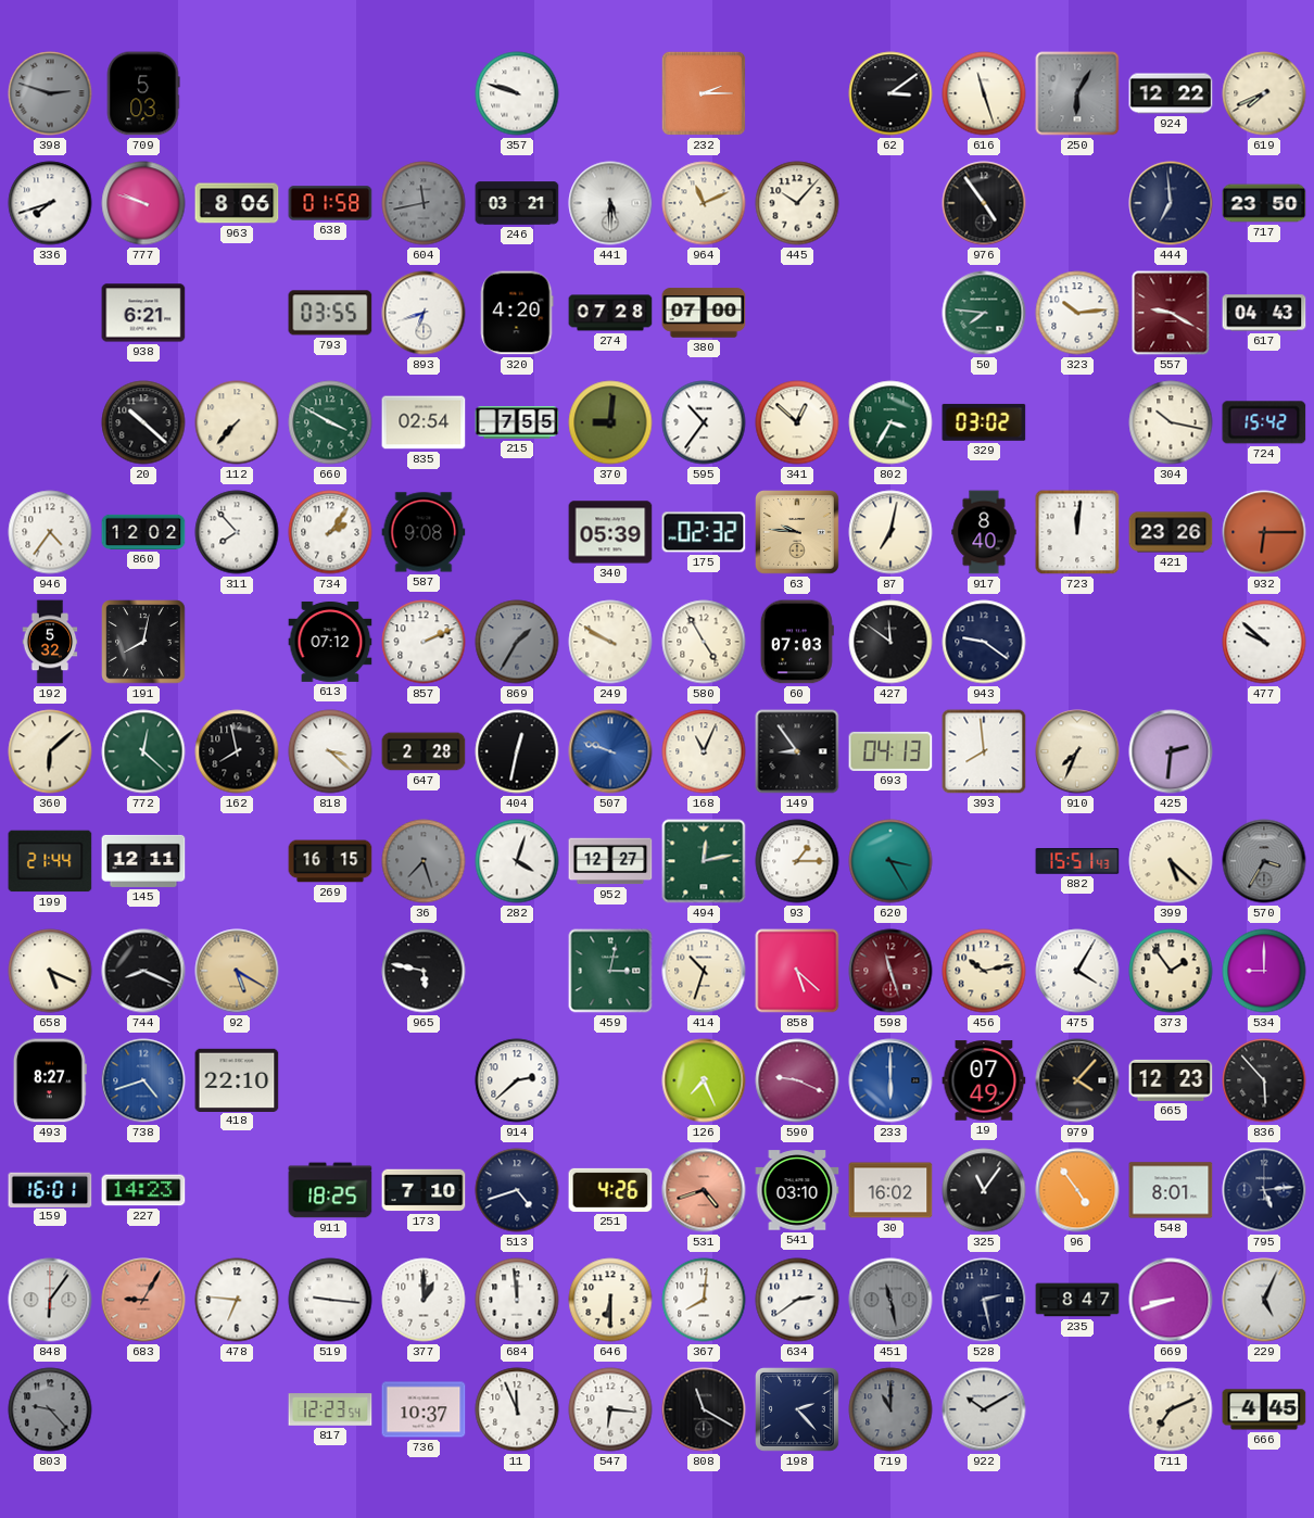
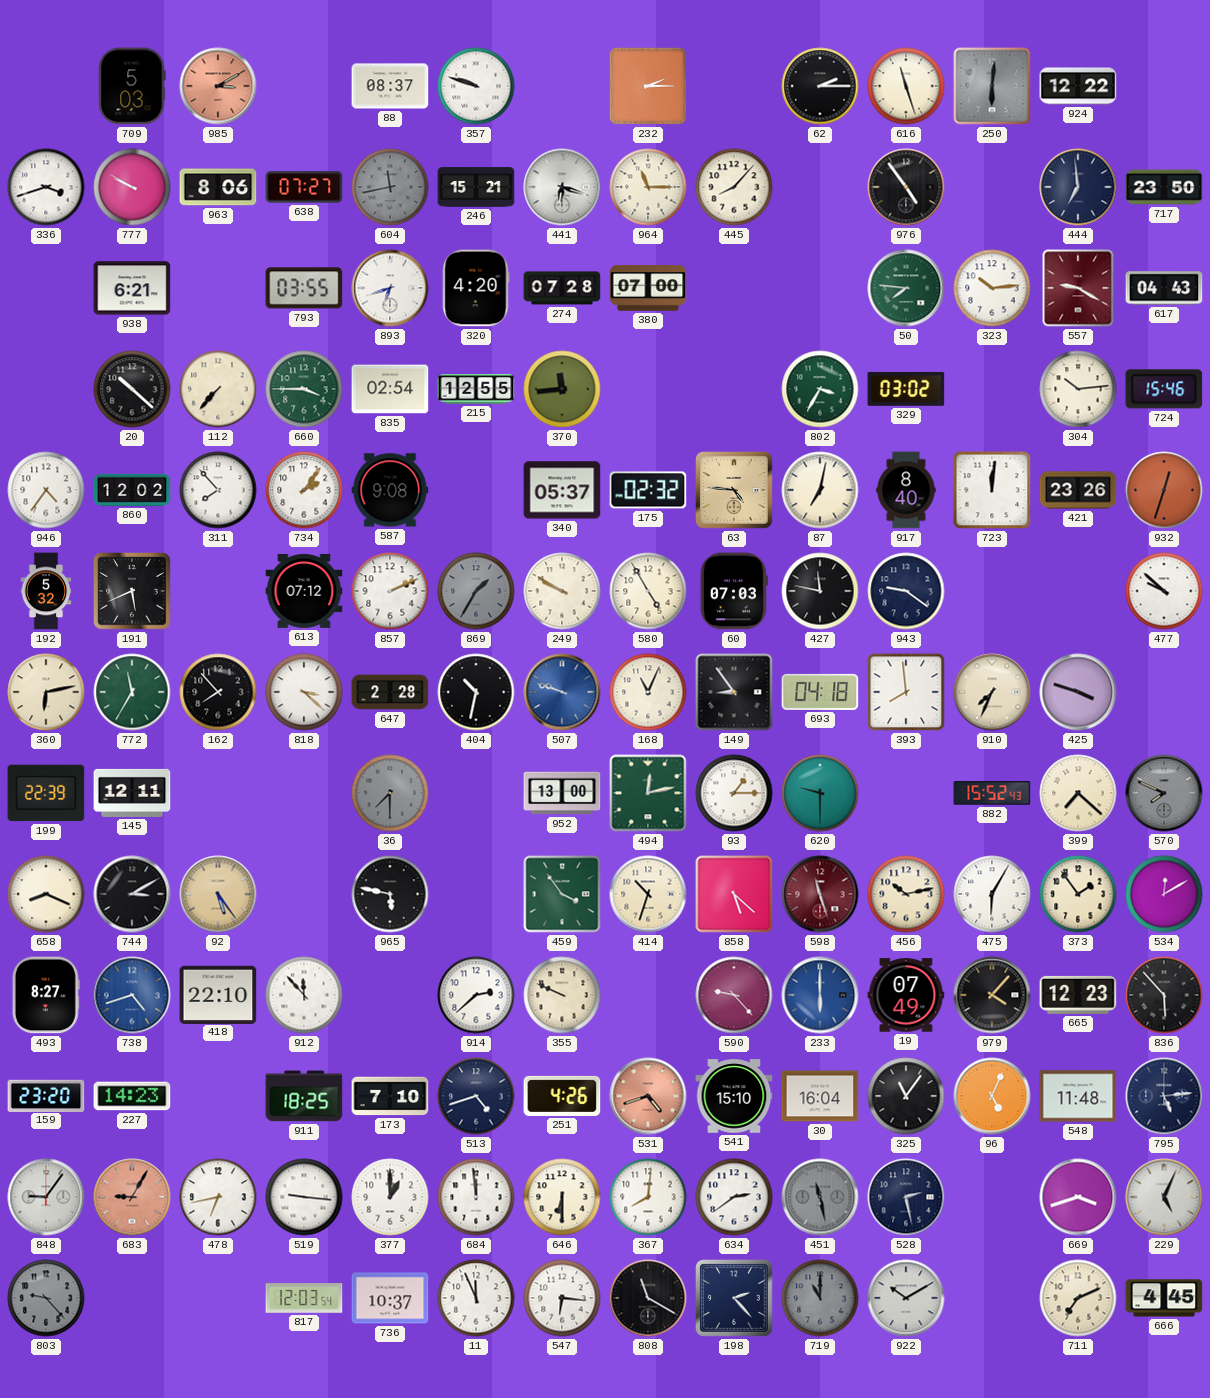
398: 2:48 -> none
985: none -> 3:10
88: none -> 08:37
62: 3:09 -> 2:15
250: 6:05 -> 6:01
619: 7:41 -> none
336: 7:42 -> 3:42
777: 9:48 -> 9:50
638: 01:58 -> 07:27
246: 03:21 -> 15:21
441: 5:30 -> 6:18
964: 11:11 -> 11:15
445: 10:07 -> 8:07
660: 3:50 -> 3:45
215: 7:55 -> 12:55
370: 9:01 -> 11:44
595: 10:36 -> none
341: 12:52 -> none
304: 10:17 -> 10:14
724: 15:42 -> 15:46
340: 05:39 -> 05:37
63: 9:46 -> 4:46
932: 6:15 -> 12:33
191: 8:02 -> 5:41
427: 11:51 -> 11:47
360: 6:08 -> 6:13
772: 12:22 -> 11:35
162: 7:58 -> 7:53
404: 12:32 -> 10:32
693: 04:13 -> 04:18
425: 2:31 -> 3:48
199: 21:44 -> 22:39
269: 16:15 -> none
36: 7:27 -> 7:30
282: 4:03 -> none
952: 12:27 -> 13:00
620: 3:25 -> 9:30
882: 15:51 -> 15:52
399: 5:22 -> 7:22
570: 3:35 -> 7:49
658: 5:19 -> 8:19
744: 8:19 -> 3:10
92: 5:20 -> 5:24
459: 3:02 -> 3:54
475: 4:05 -> 6:05
534: 9:00 -> 12:10
912: none -> 11:53
355: none -> 9:49
126: 7:26 -> none
590: 9:19 -> 9:23
159: 16:01 -> 23:20
541: 03:10 -> 15:10
30: 16:02 -> 16:04
96: 4:54 -> 5:04
548: 8:01 -> 11:48
848: 6:06 -> 9:06
478: 6:46 -> 6:43
235: 8:47 -> none
669: 8:42 -> 3:42
817: 12:23 -> 12:03
